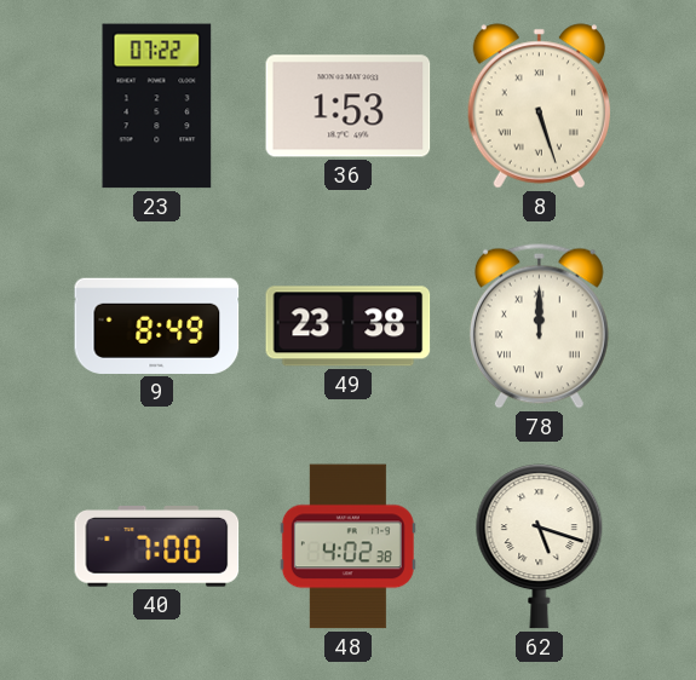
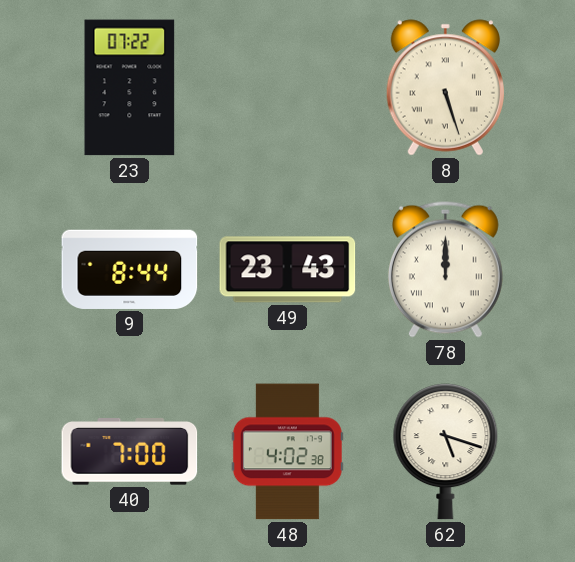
36: 1:53 -> none
9: 8:49 -> 8:44
49: 23:38 -> 23:43
